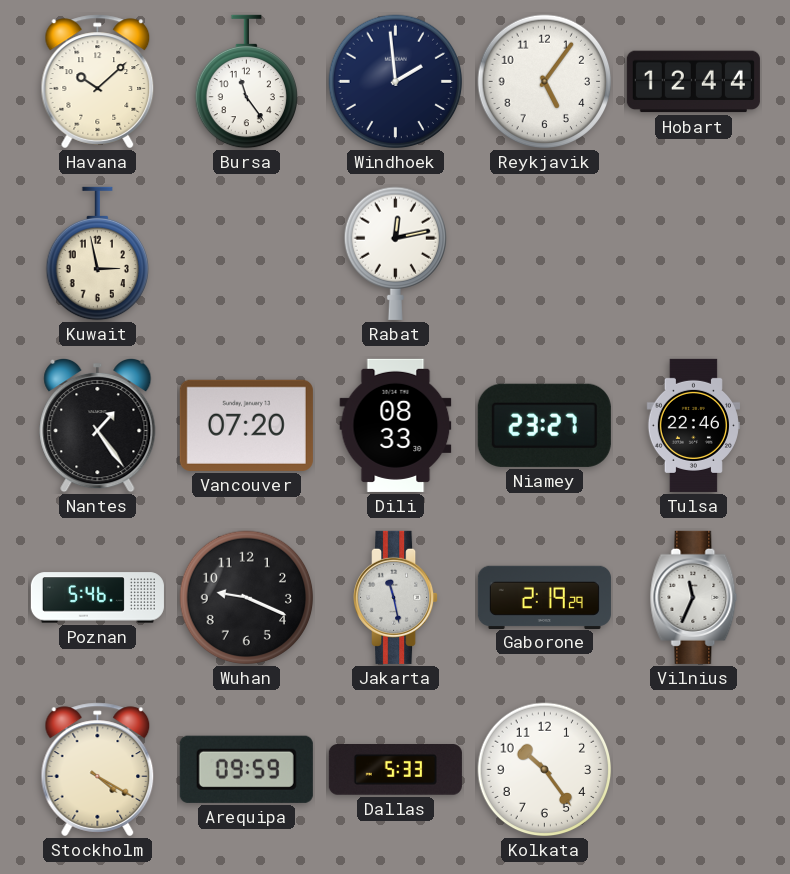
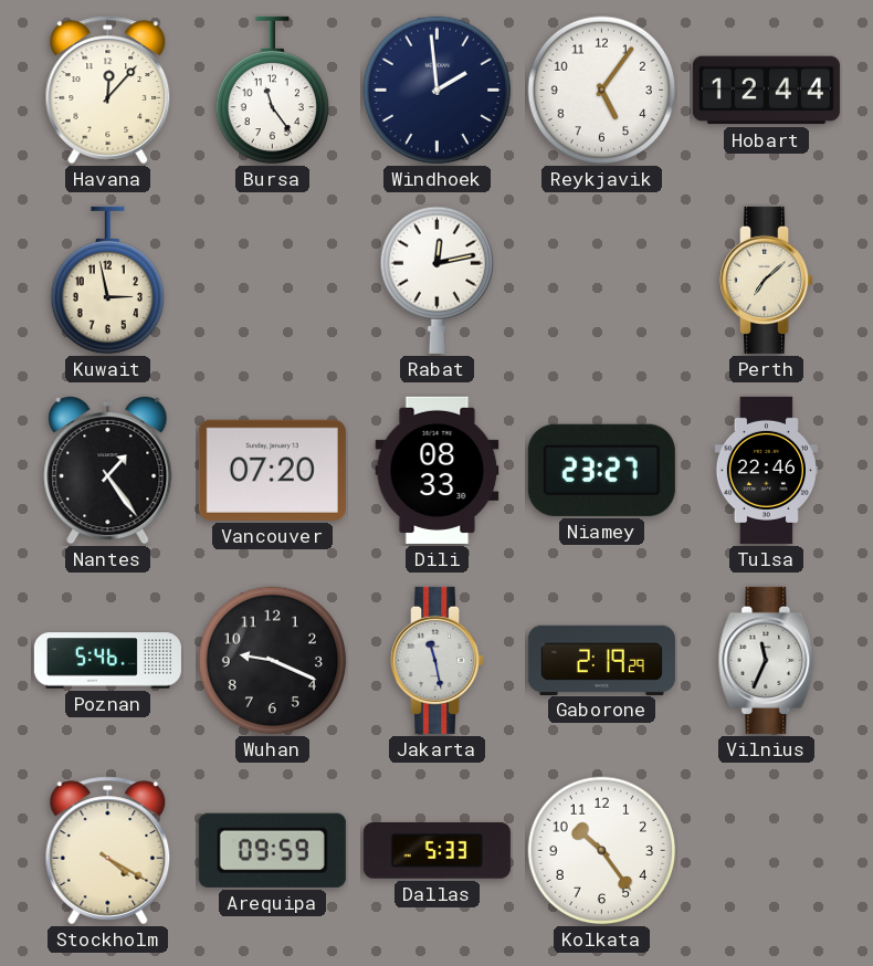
Havana: 10:08 -> 12:07
Perth: none -> 7:08
